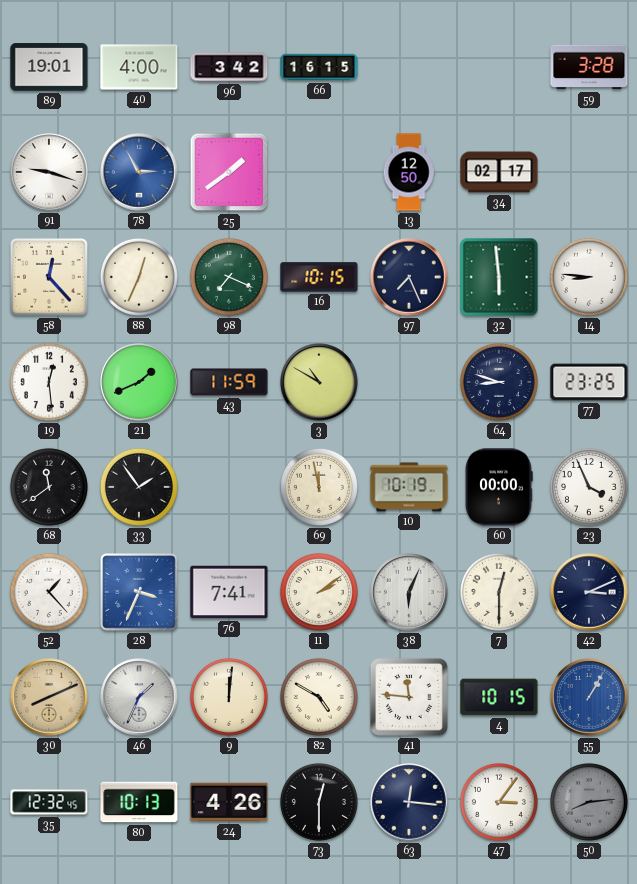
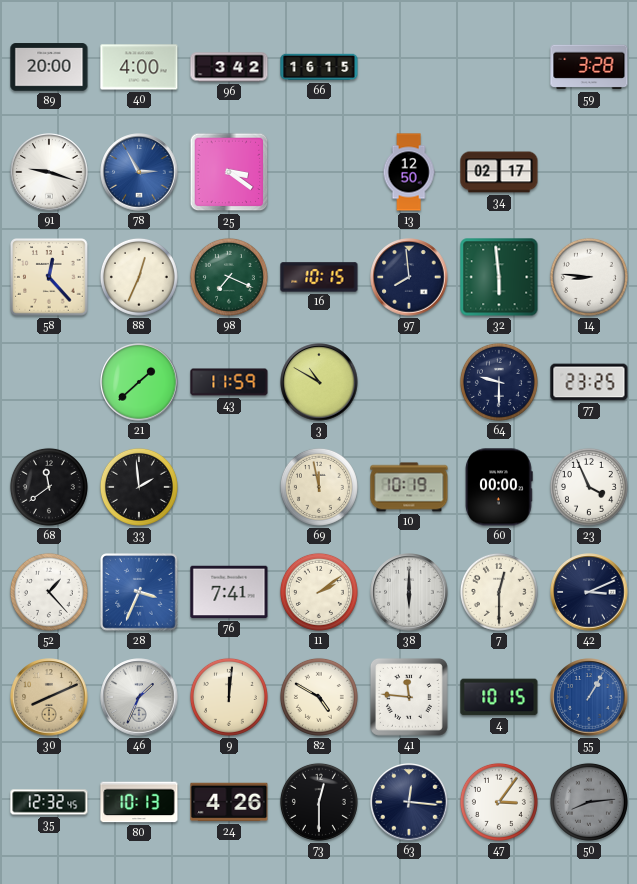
89: 19:01 -> 20:00
25: 1:39 -> 3:21
97: 7:26 -> 7:59
19: 12:29 -> none
21: 1:41 -> 1:38
64: 8:48 -> 9:30
33: 1:54 -> 1:59
38: 6:04 -> 6:00
